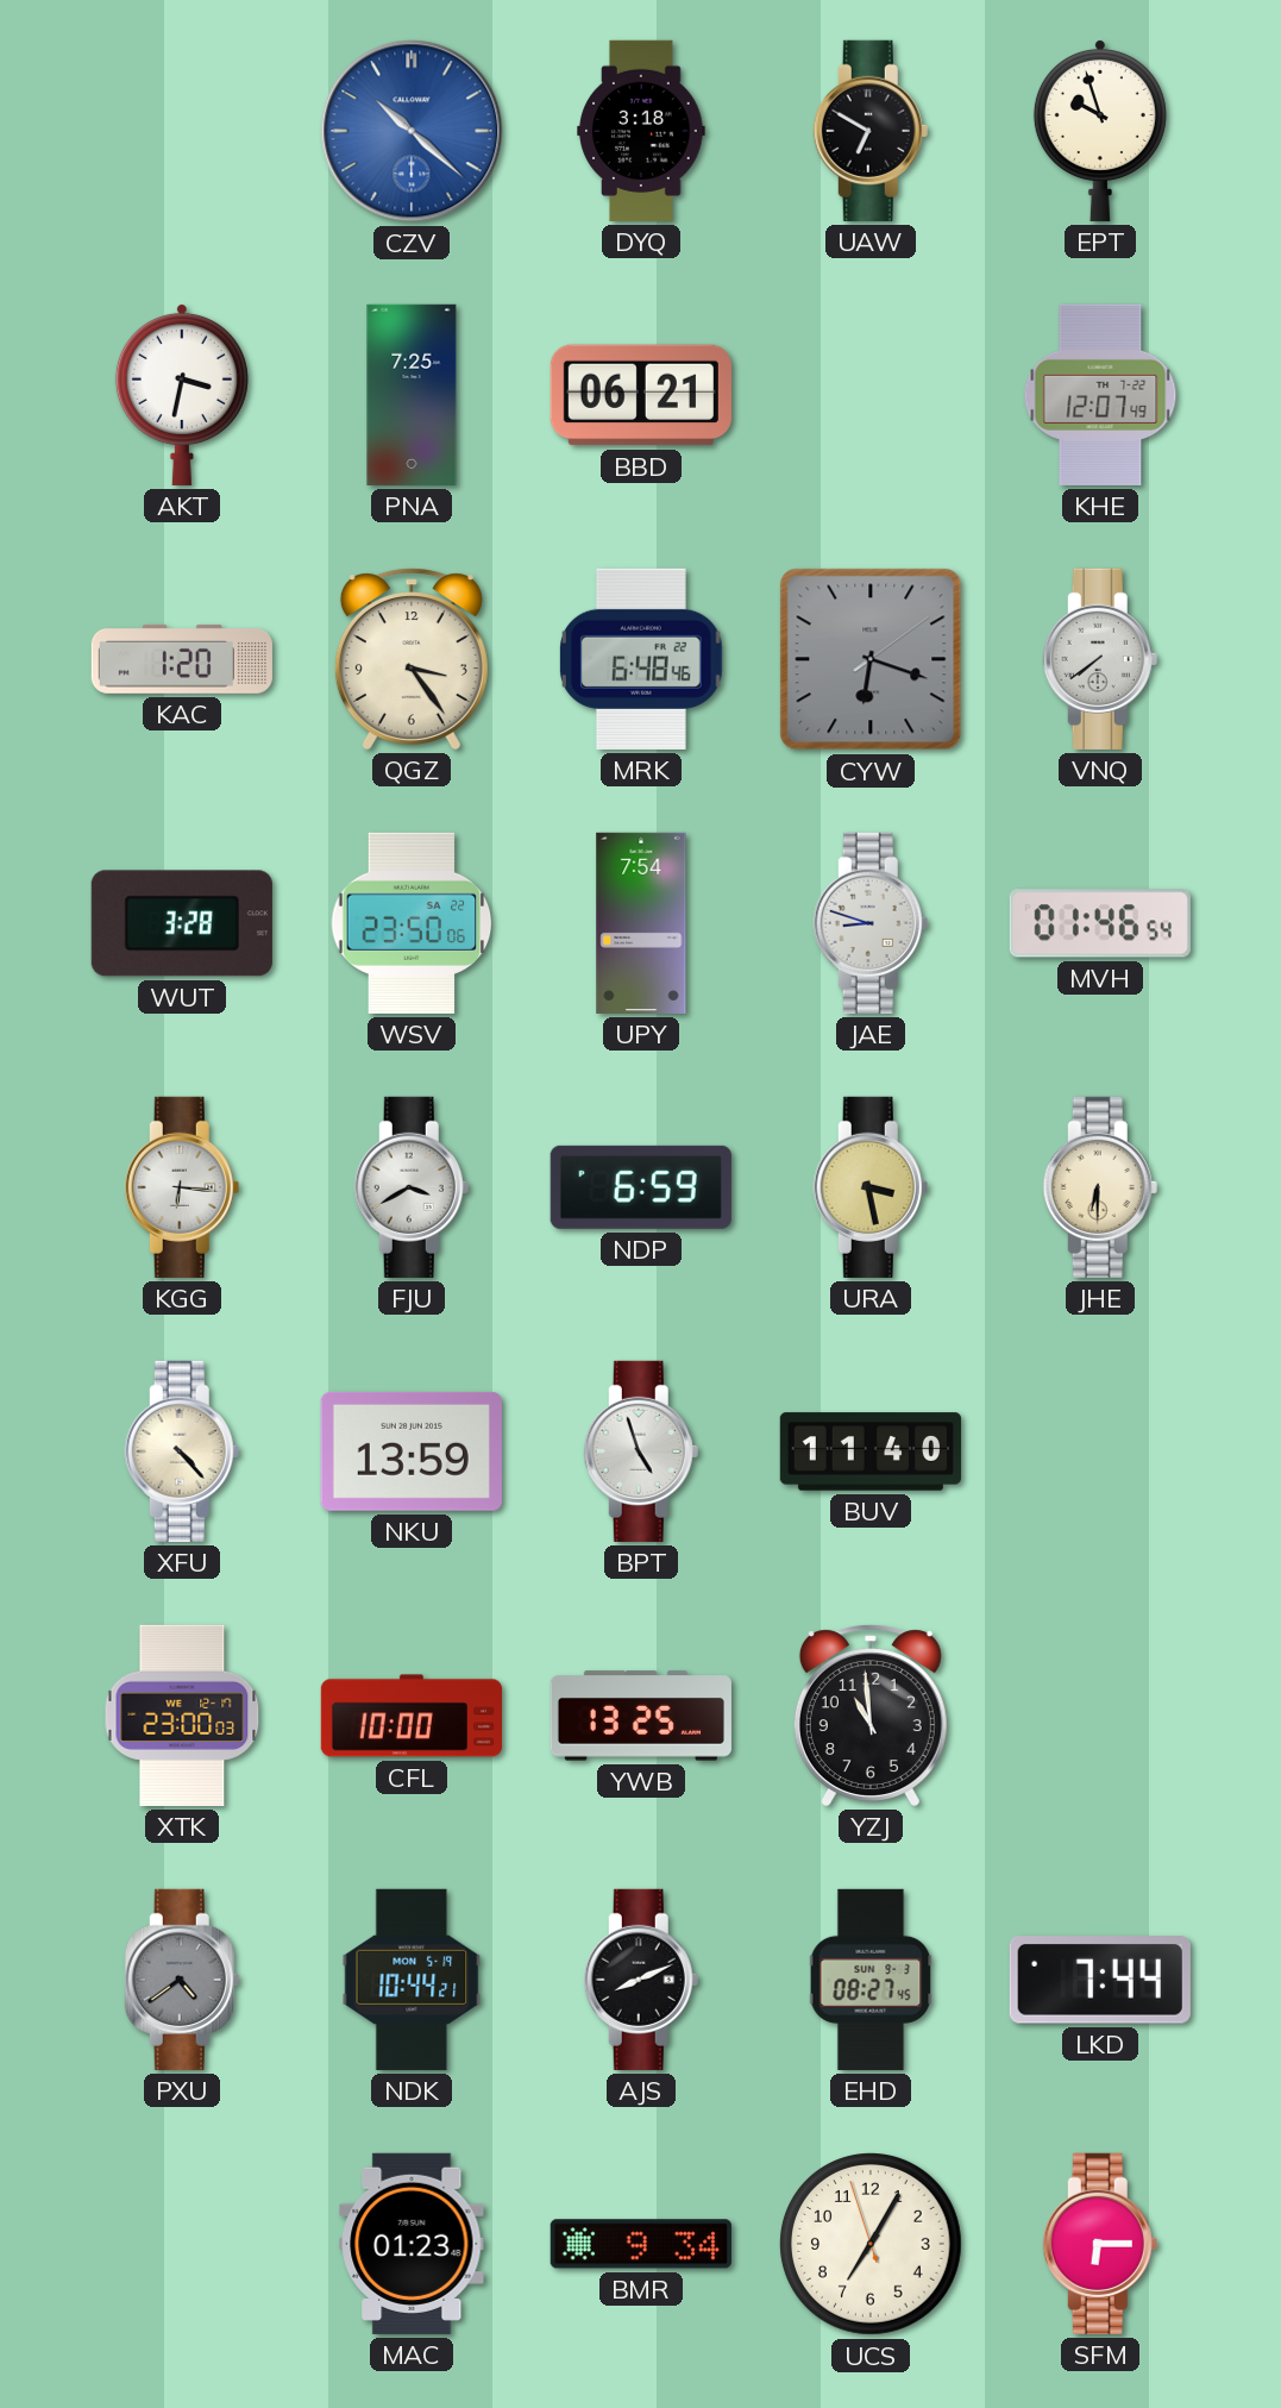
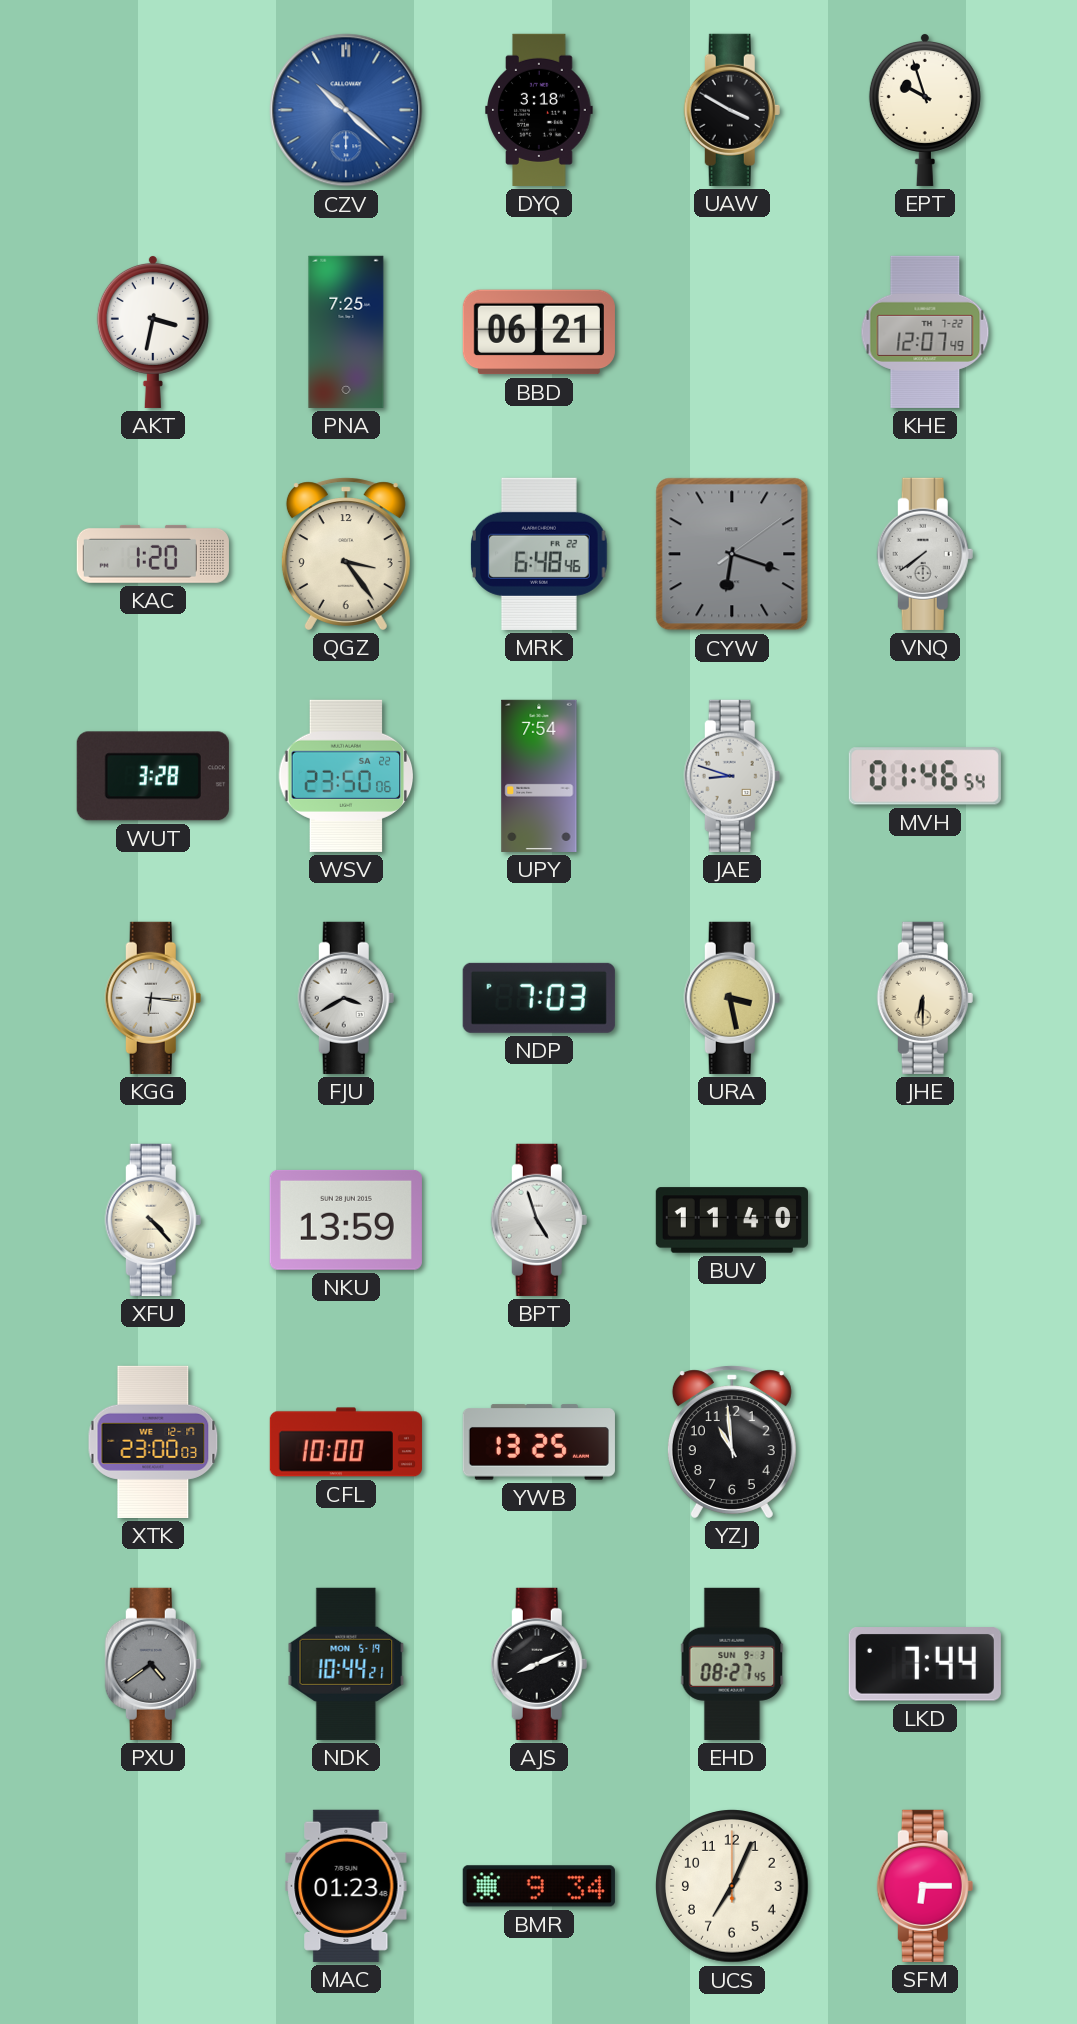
UAW: 6:50 -> 3:50
NDP: 6:59 -> 7:03
UCS: 7:04:57 -> 7:04:00
